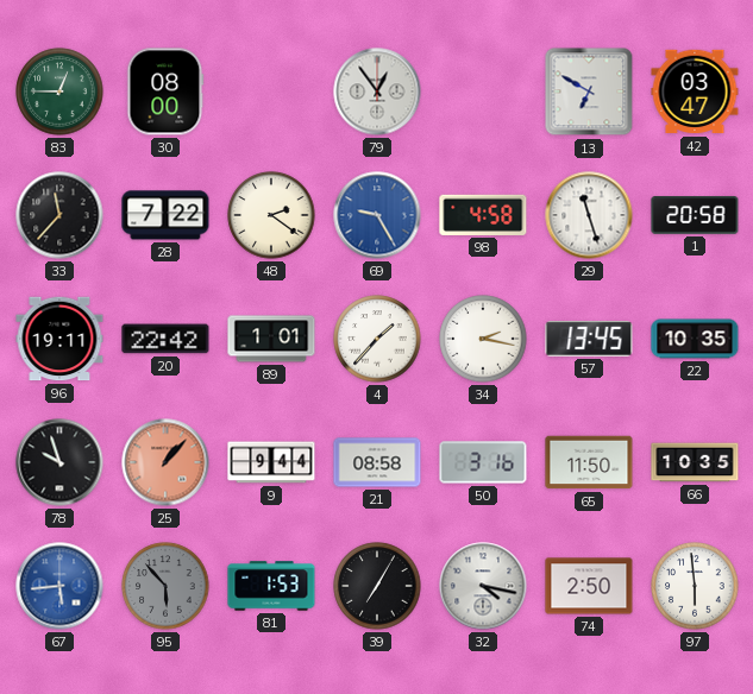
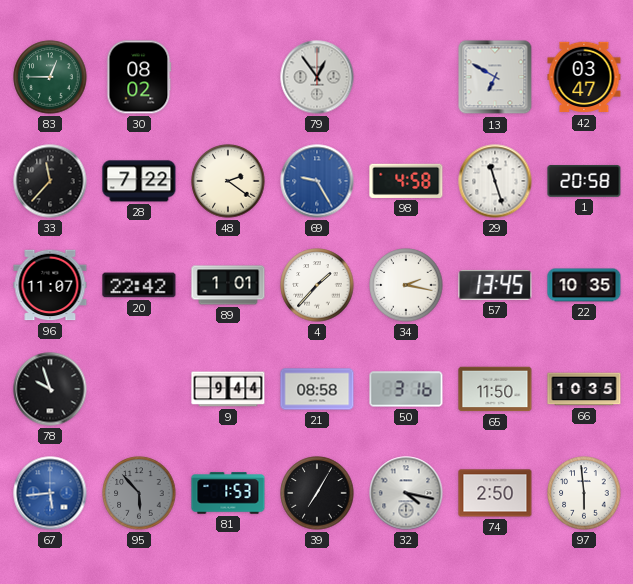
30: 08:00 -> 08:02
96: 19:11 -> 11:07
25: 1:07 -> none
